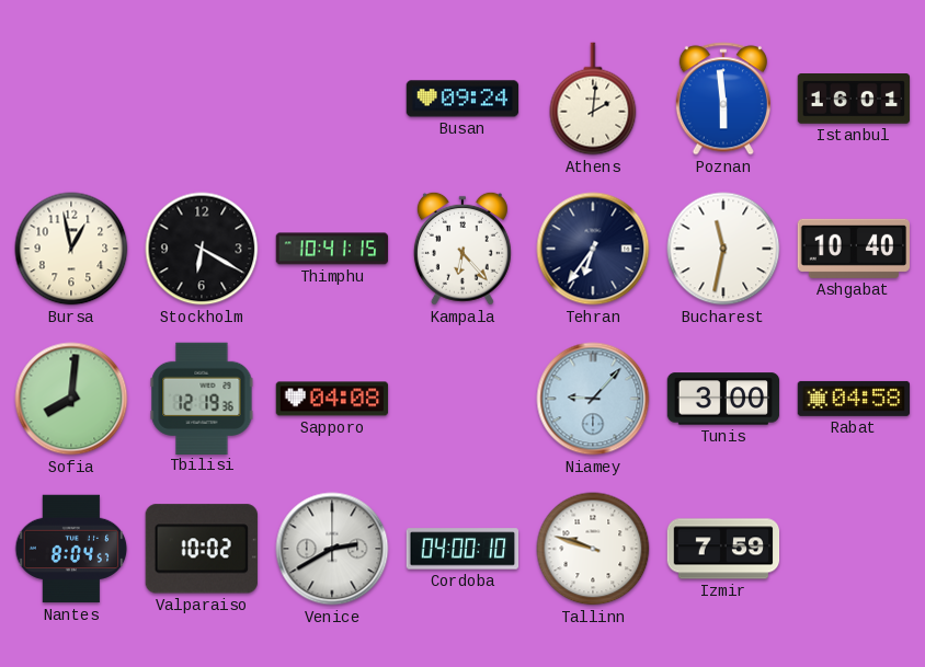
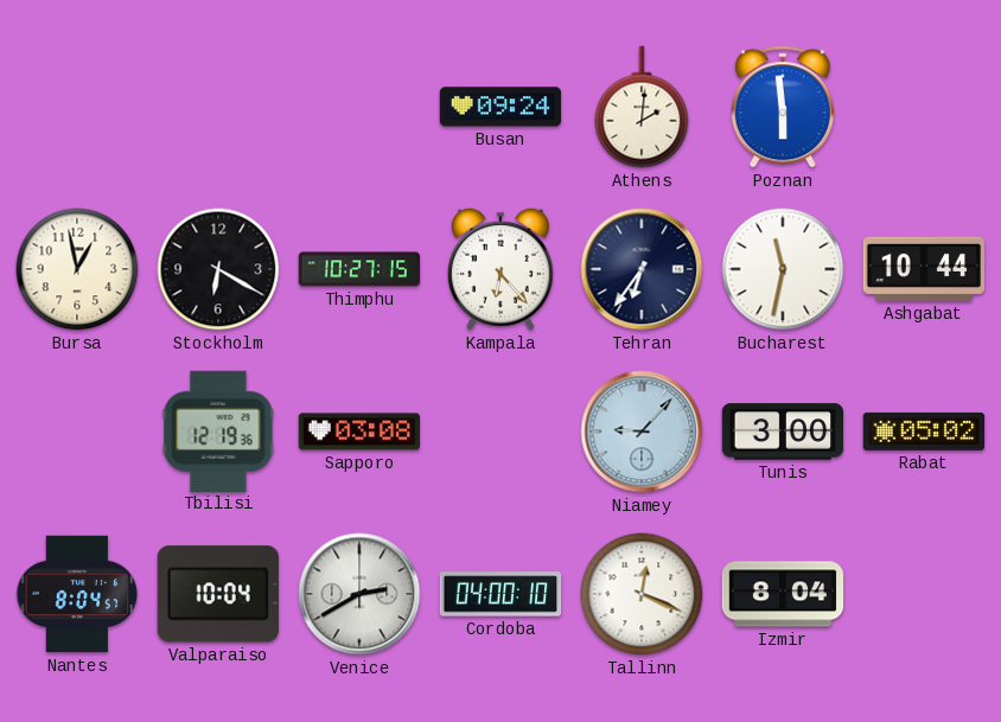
Istanbul: 16:01 -> none
Thimphu: 10:41 -> 10:27
Ashgabat: 10:40 -> 10:44
Sofia: 8:01 -> none
Sapporo: 04:08 -> 03:08
Rabat: 04:58 -> 05:02
Valparaiso: 10:02 -> 10:04
Tallinn: 9:48 -> 12:19
Izmir: 7:59 -> 8:04
